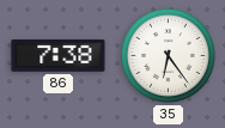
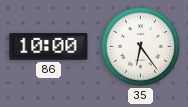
86: 7:38 -> 10:00
